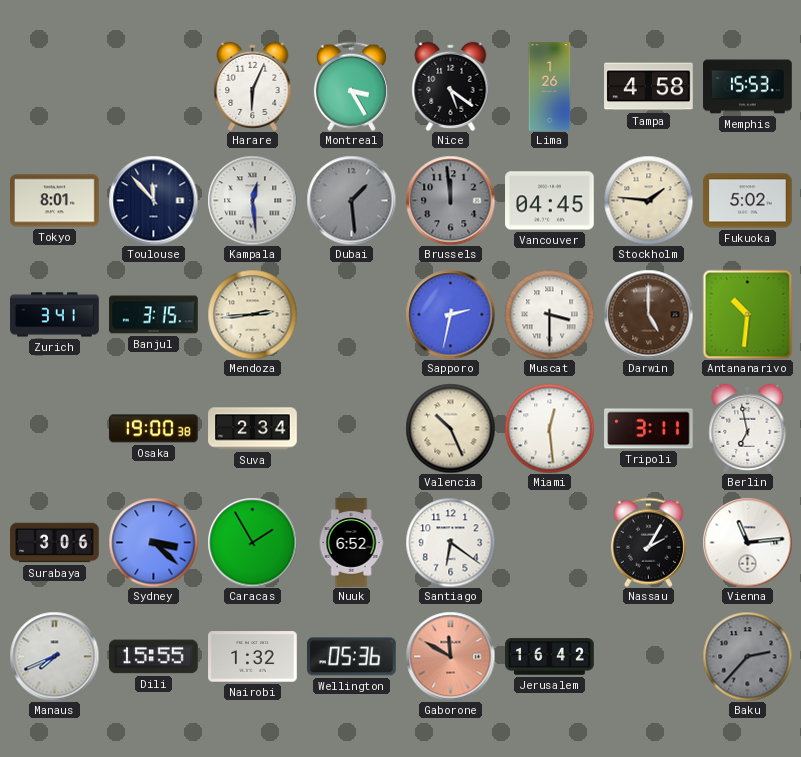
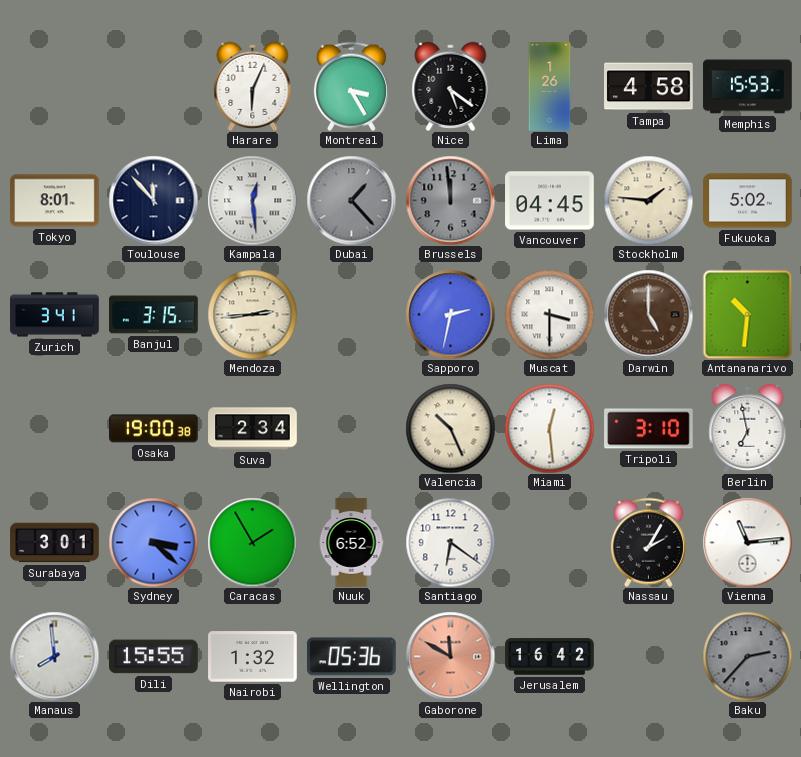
Dubai: 1:29 -> 1:23
Tripoli: 3:11 -> 3:10
Surabaya: 3:06 -> 3:01
Manaus: 7:41 -> 7:59
